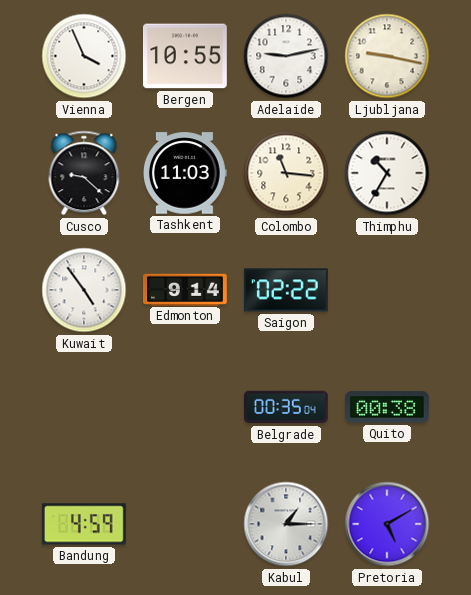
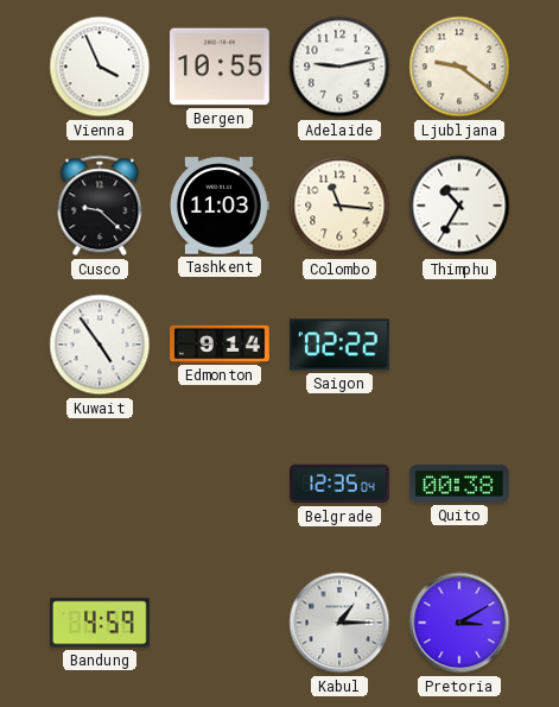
Ljubljana: 9:17 -> 9:21
Belgrade: 00:35 -> 12:35
Pretoria: 5:10 -> 3:10
